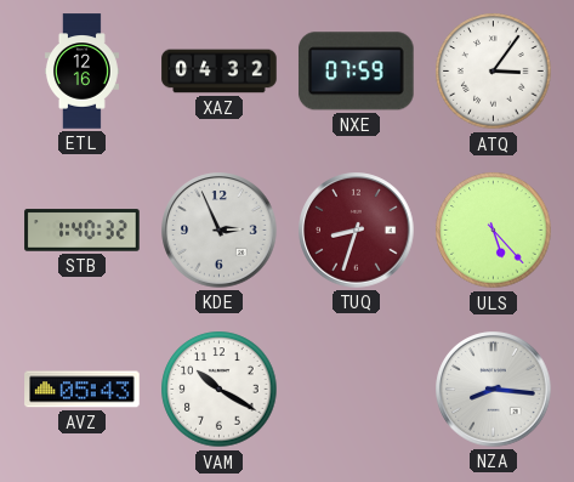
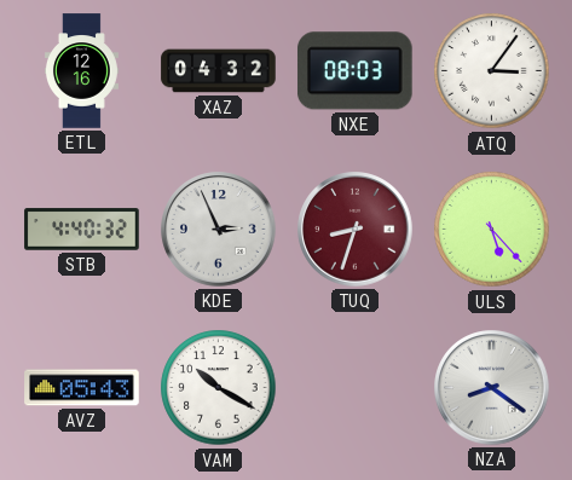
NXE: 07:59 -> 08:03
STB: 1:40 -> 4:40
NZA: 8:16 -> 8:21
